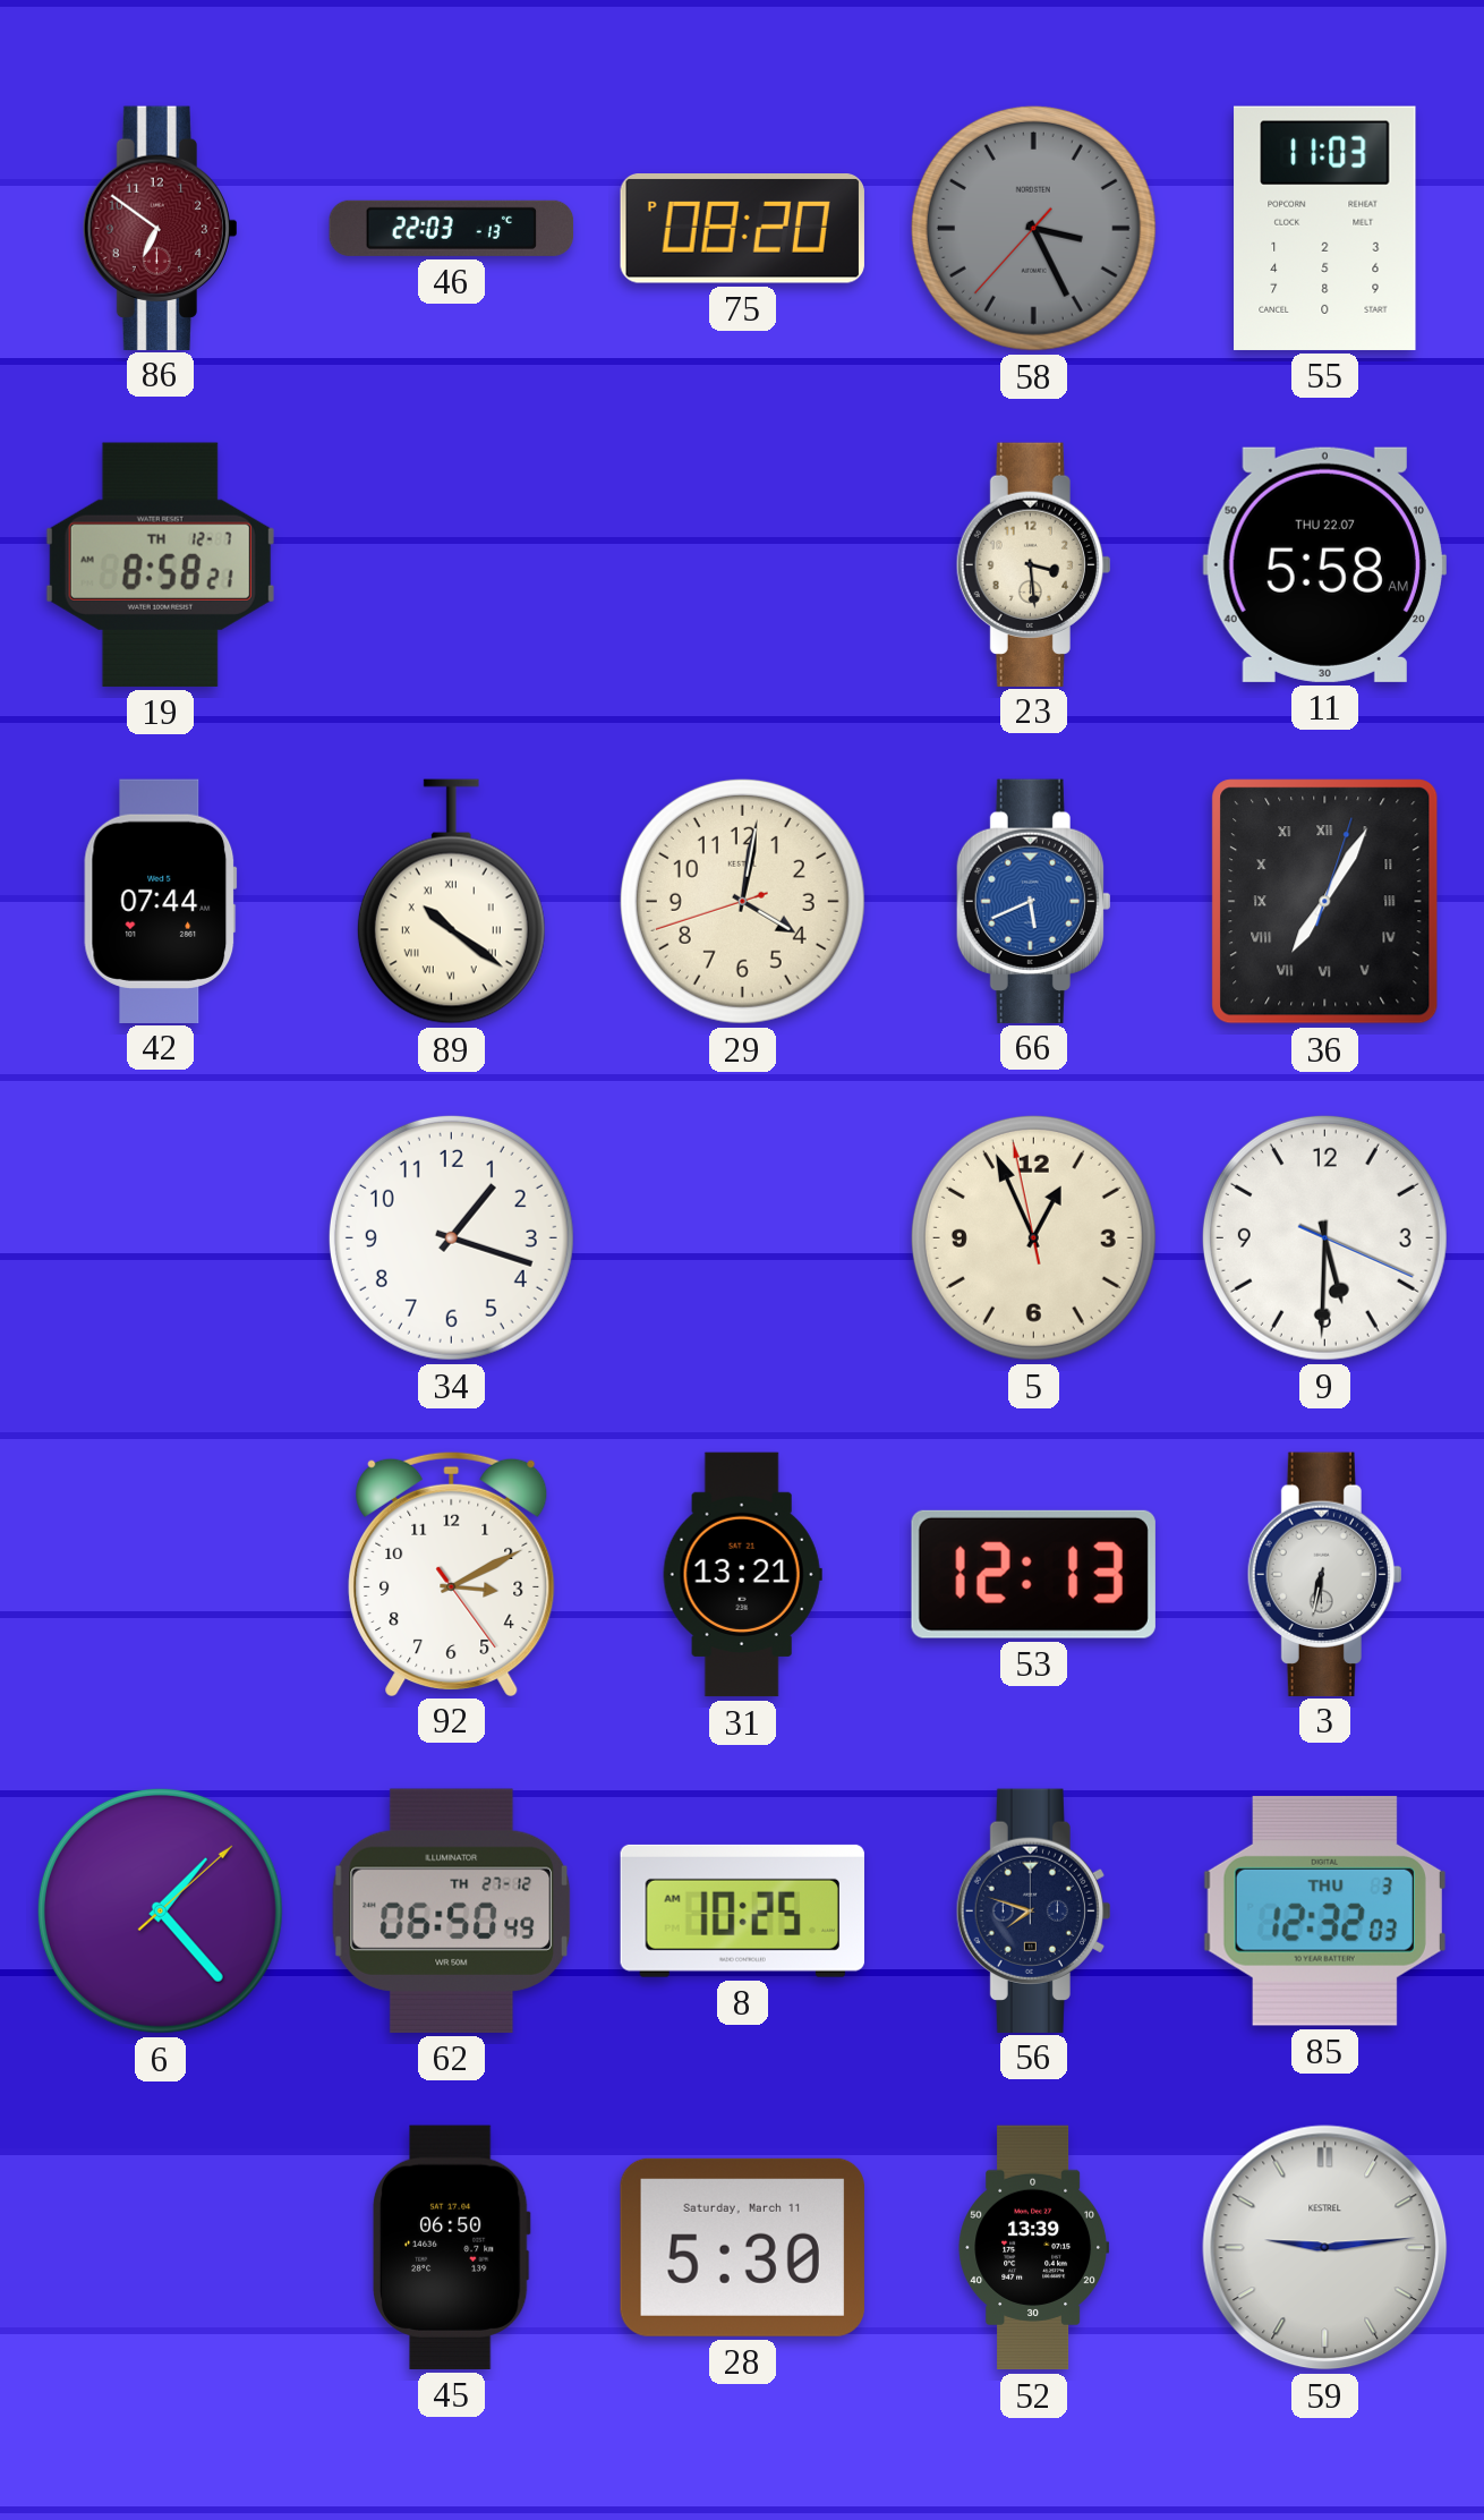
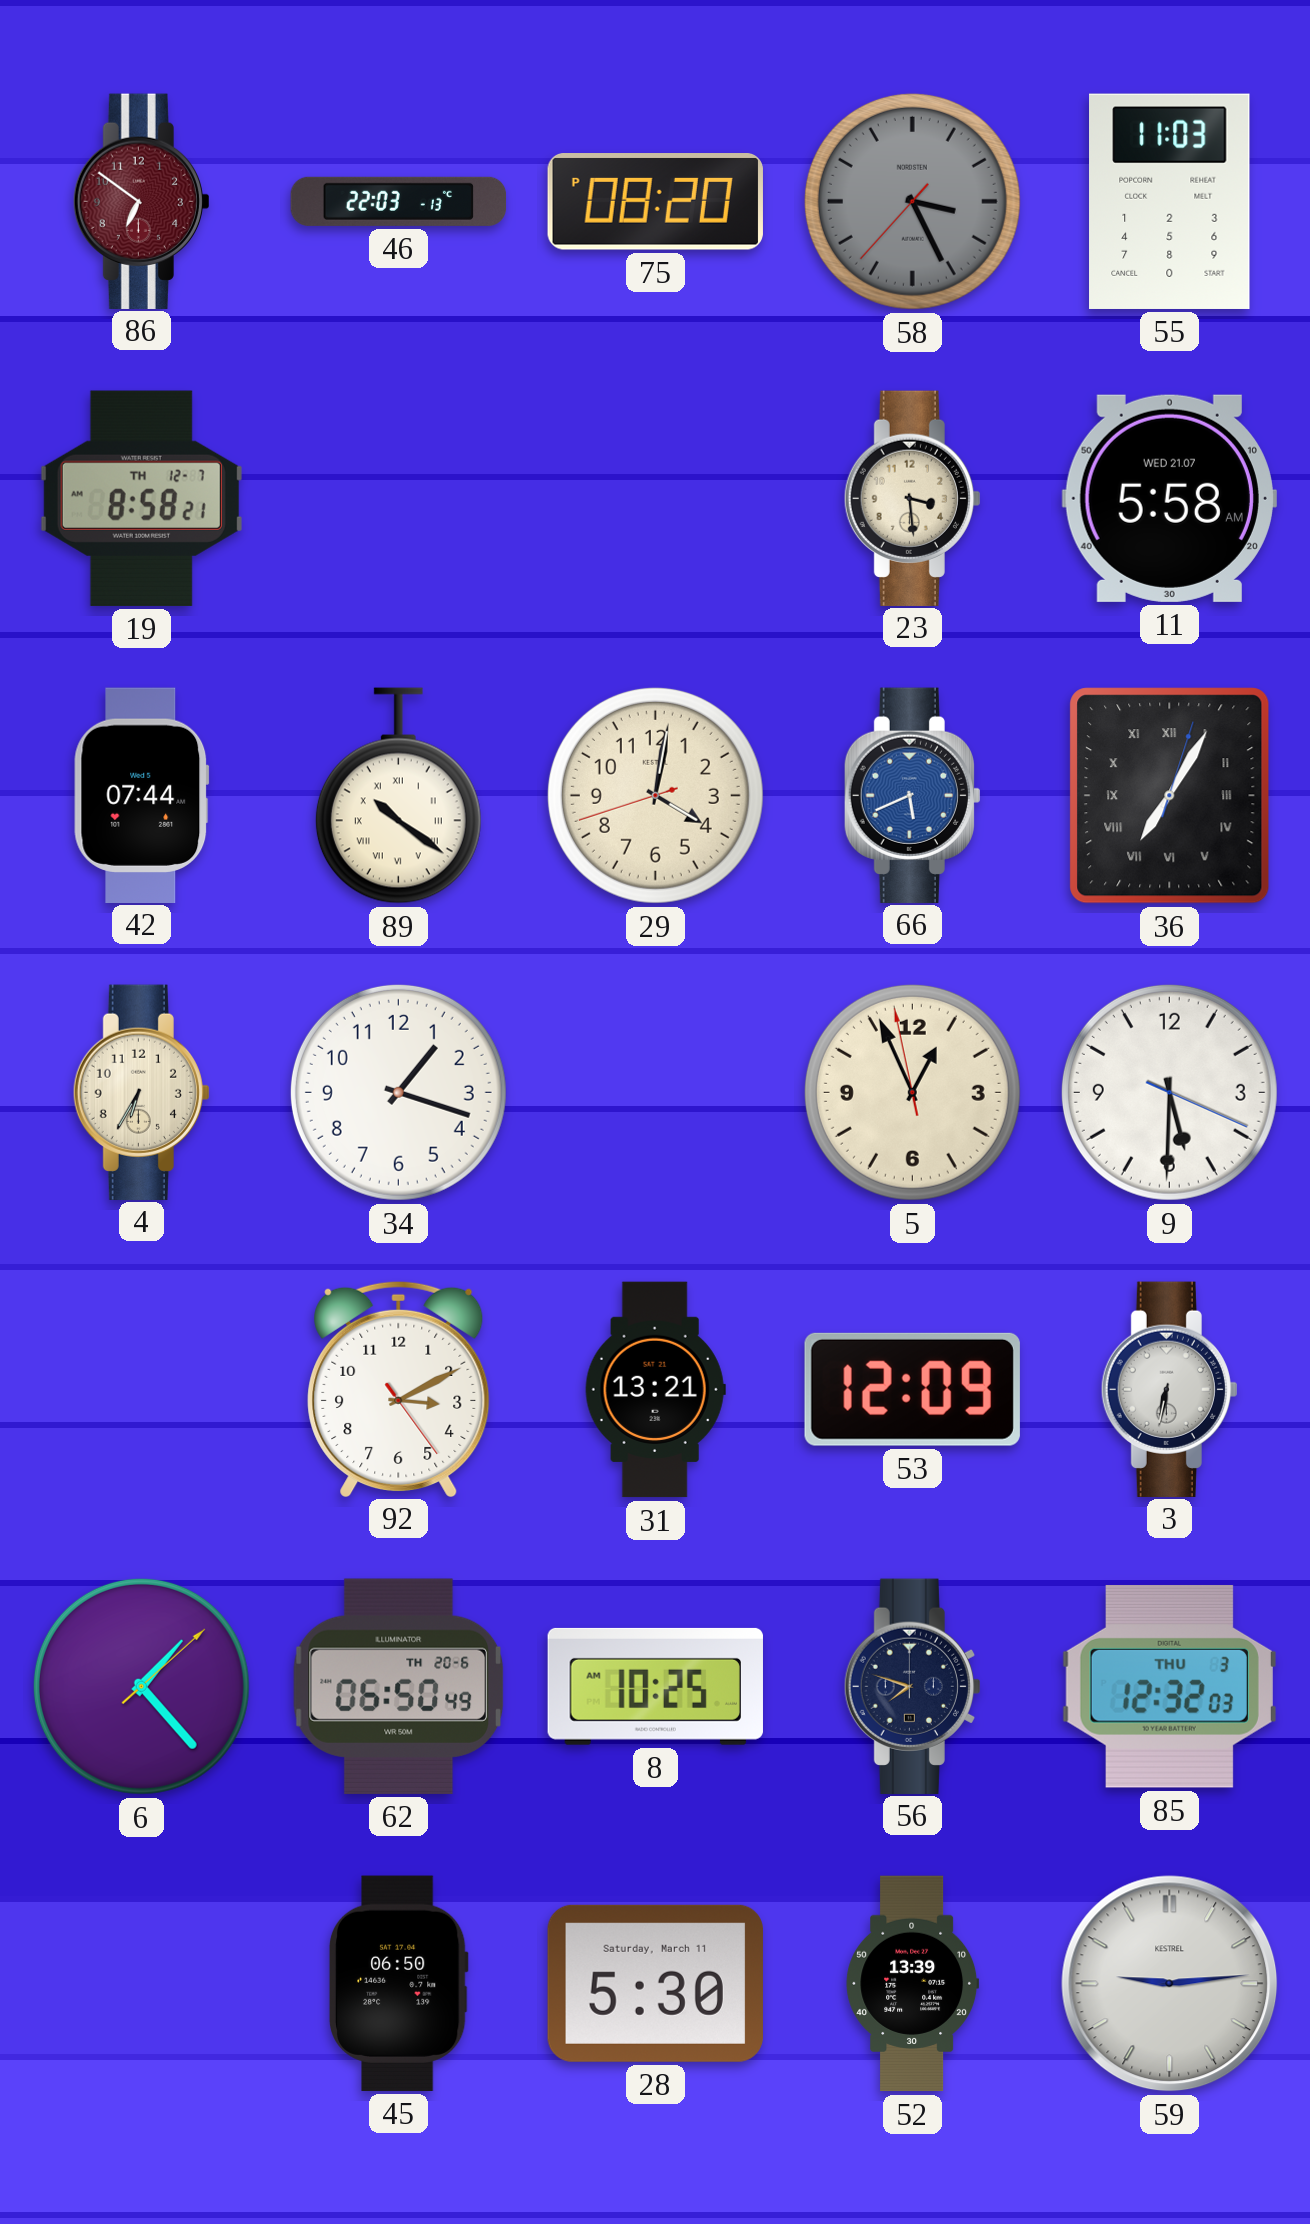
11 date: THU 22.07 -> WED 21.07
4: none -> 6:35
53: 12:13 -> 12:09
62 date: TH 27-12 -> TH 20-6
